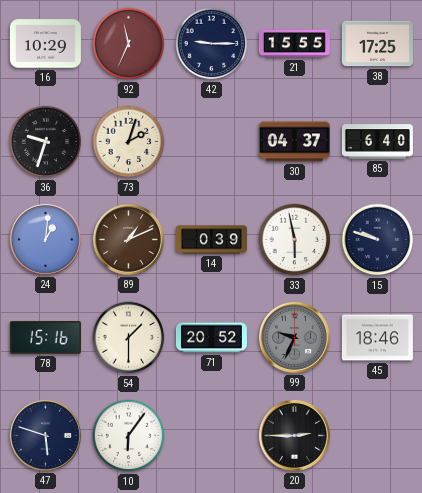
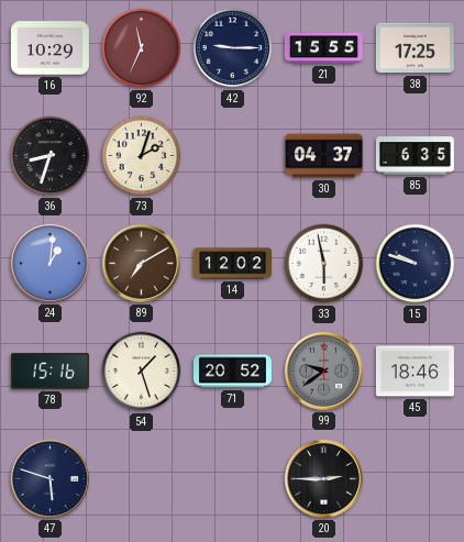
36: 9:33 -> 8:33
85: 6:40 -> 6:35
89: 1:11 -> 7:10
14: 0:39 -> 12:02
54: 1:30 -> 1:27
99: 9:34 -> 9:39
10: 6:06 -> none
